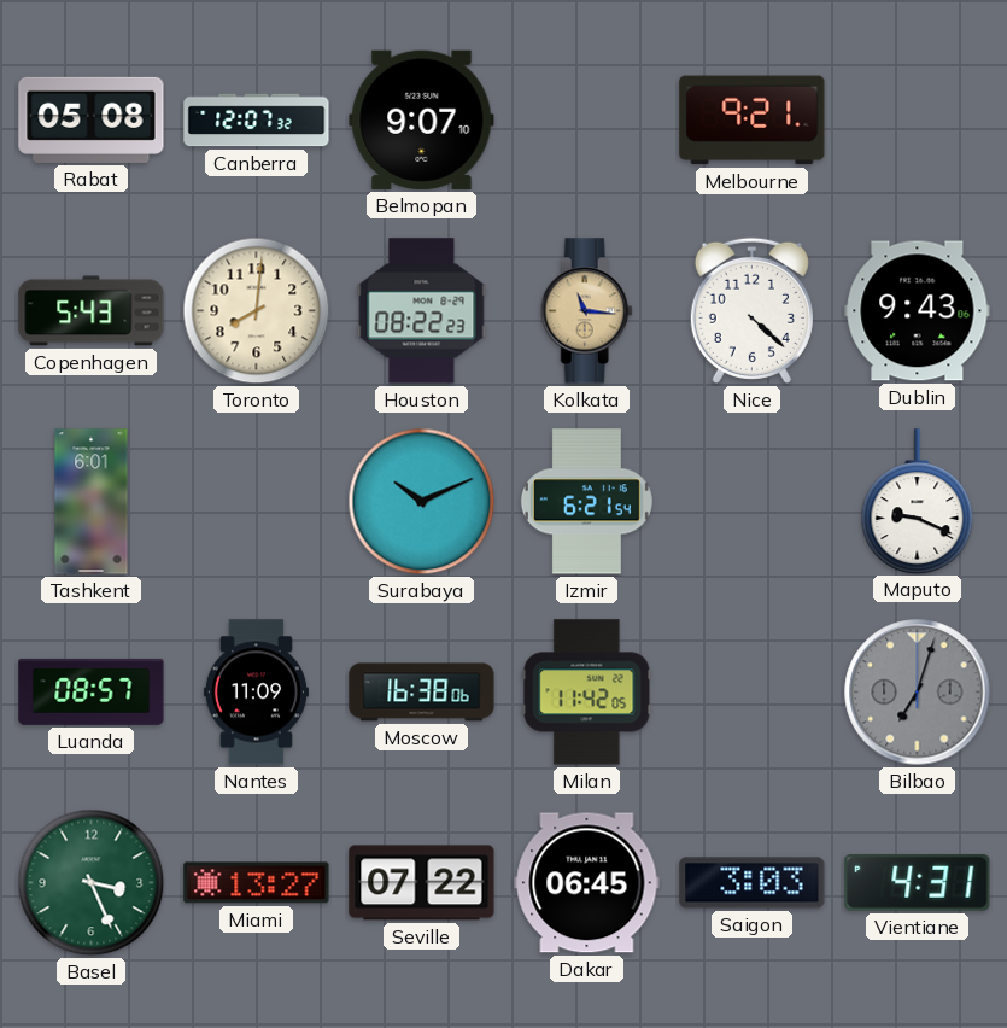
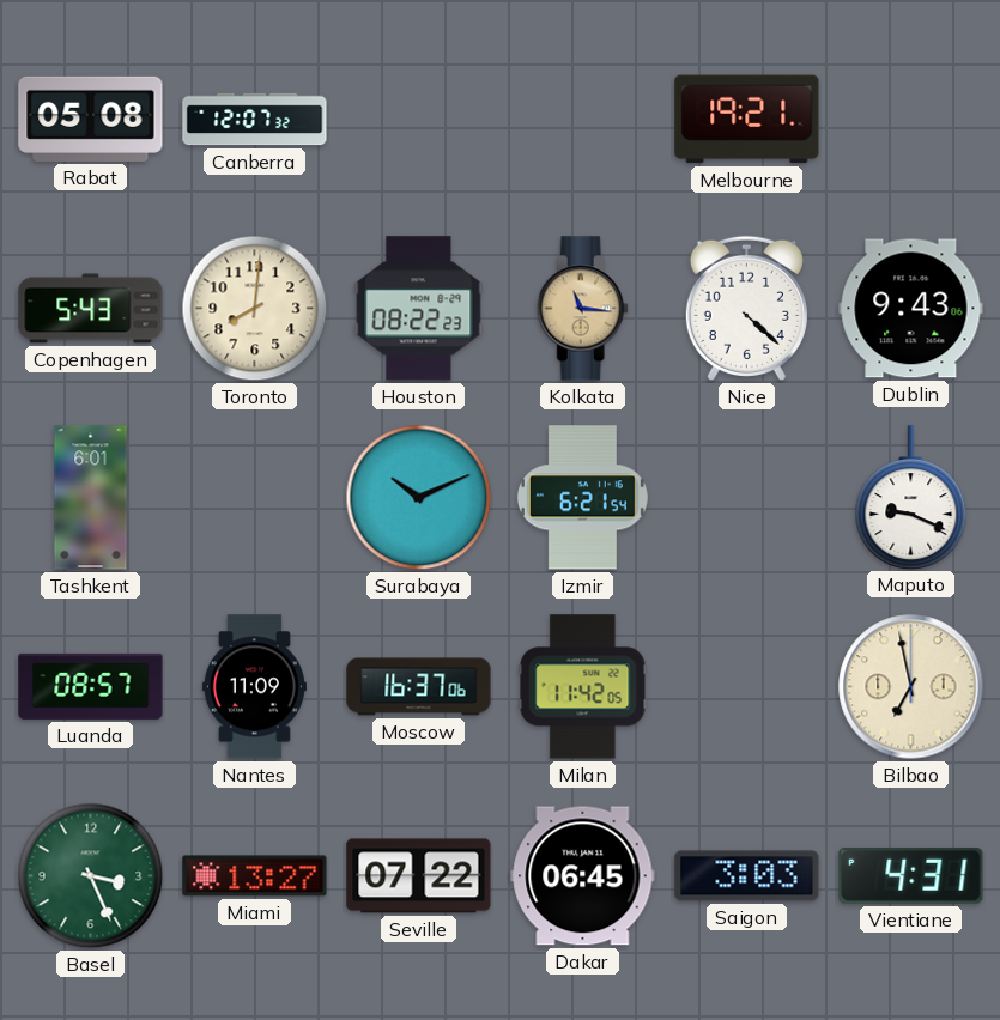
Belmopan: 9:07 -> none
Melbourne: 9:21 -> 19:21
Moscow: 16:38 -> 16:37
Bilbao: 7:03 -> 6:58
Bilbao dial: grey -> cream
